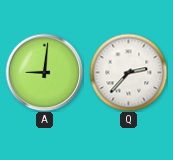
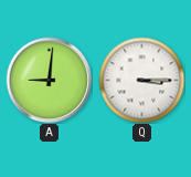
Q: 2:37 -> 3:15
